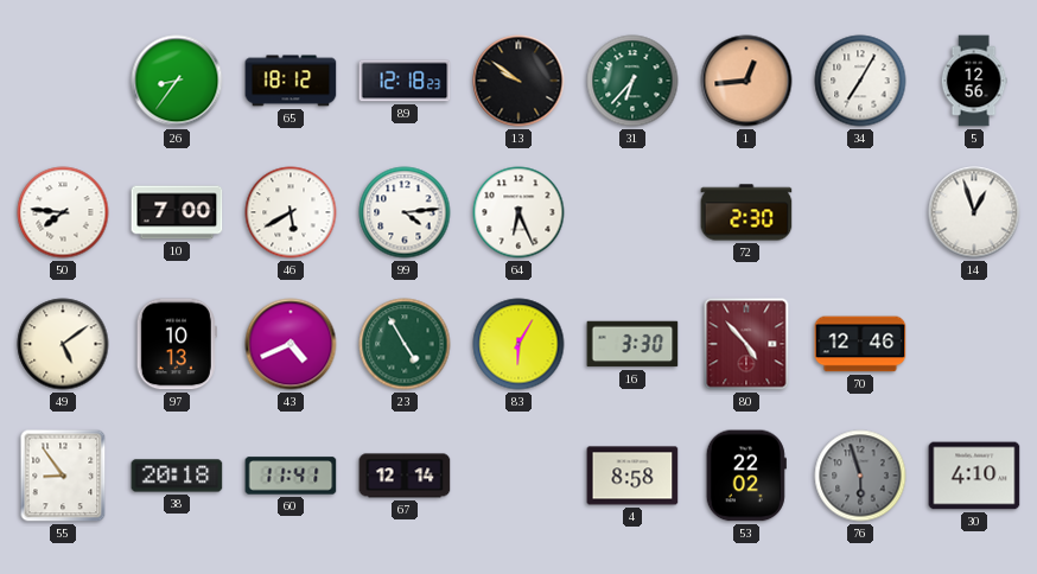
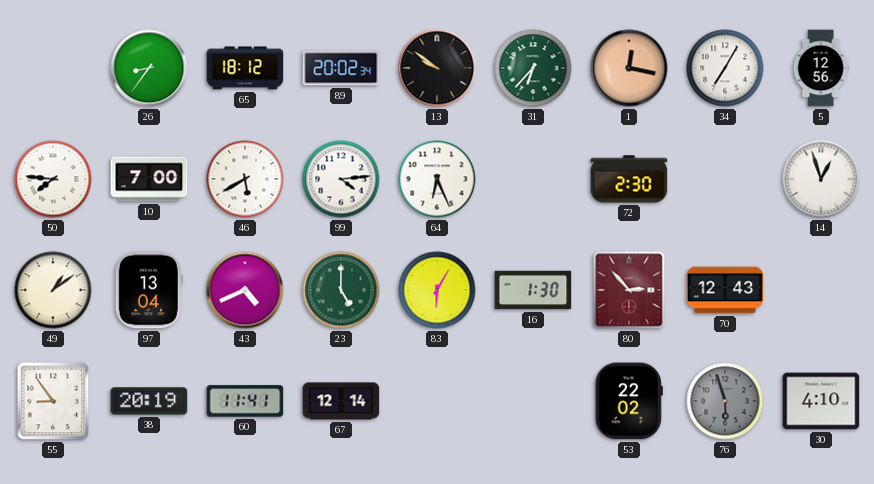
89: 12:18 -> 20:02
1: 12:44 -> 12:17
49: 5:09 -> 1:09
97: 10:13 -> 13:04
23: 4:55 -> 5:00
16: 3:30 -> 1:30
80: 4:53 -> 2:53
70: 12:46 -> 12:43
38: 20:18 -> 20:19
4: 8:58 -> none
